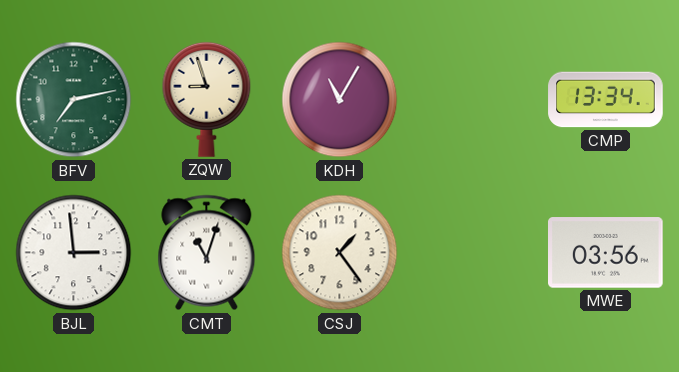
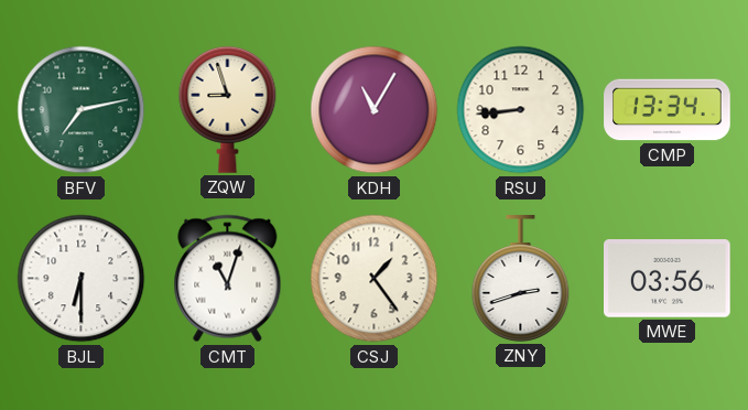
RSU: none -> 8:44
BJL: 2:59 -> 6:30
ZNY: none -> 2:42
